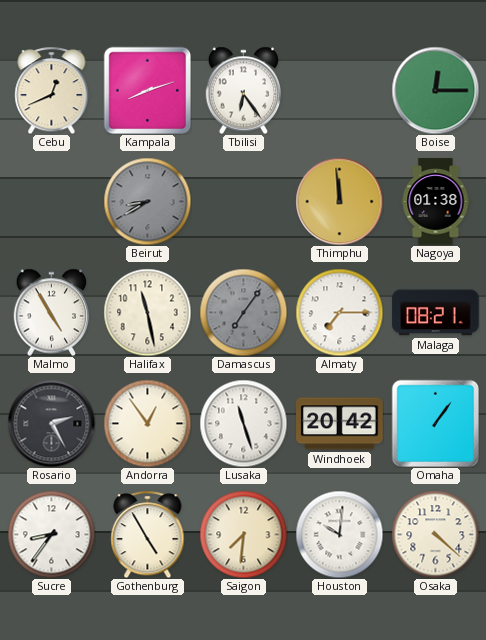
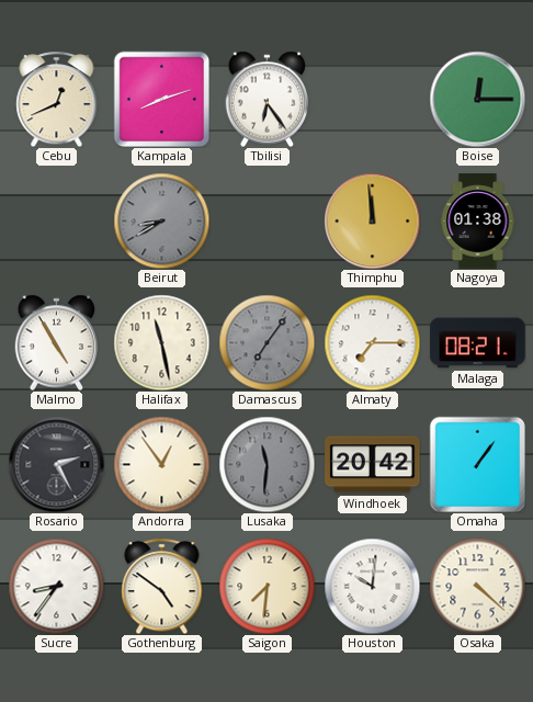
Lusaka: 11:27 -> 11:31
Lusaka dial: white -> grey
Gothenburg: 4:55 -> 4:51
